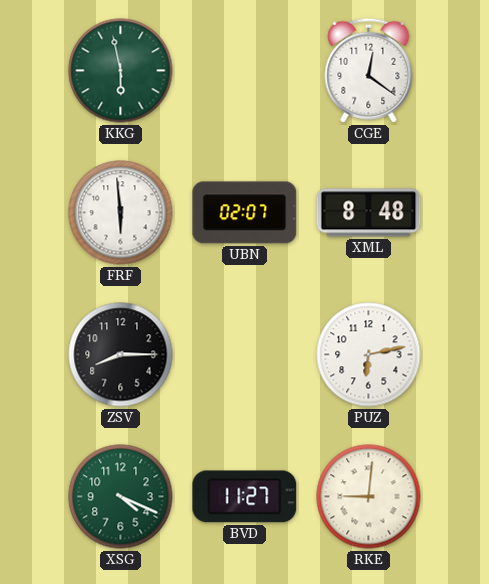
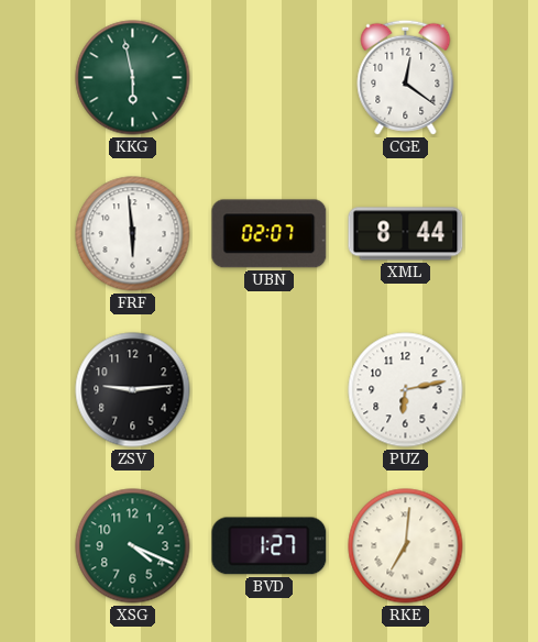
XML: 8:48 -> 8:44
ZSV: 8:15 -> 9:14
BVD: 11:27 -> 1:27
RKE: 9:01 -> 7:01
